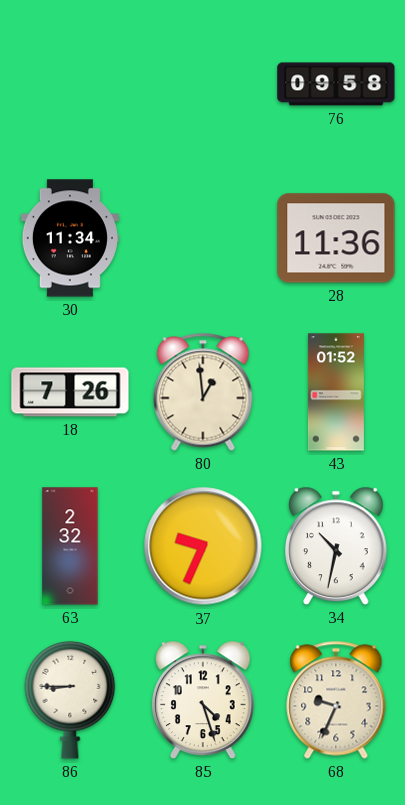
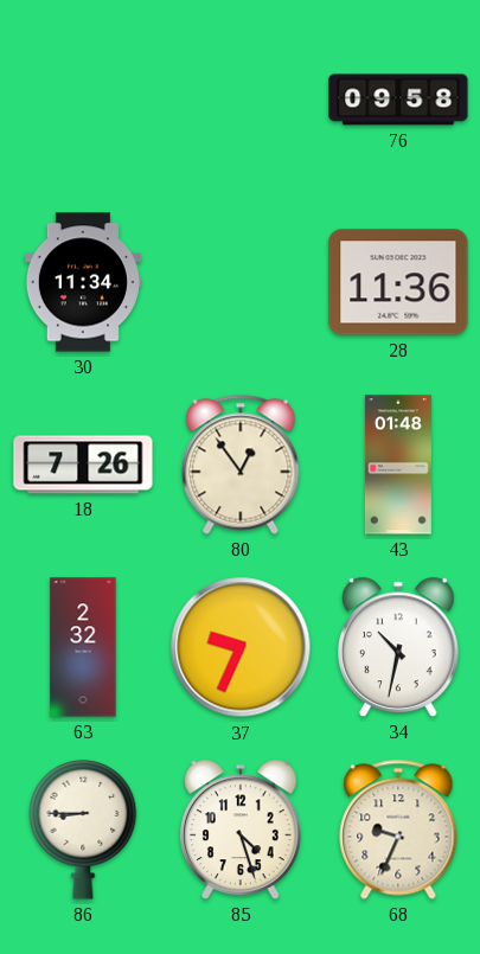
80: 12:59 -> 12:54
43: 01:52 -> 01:48
